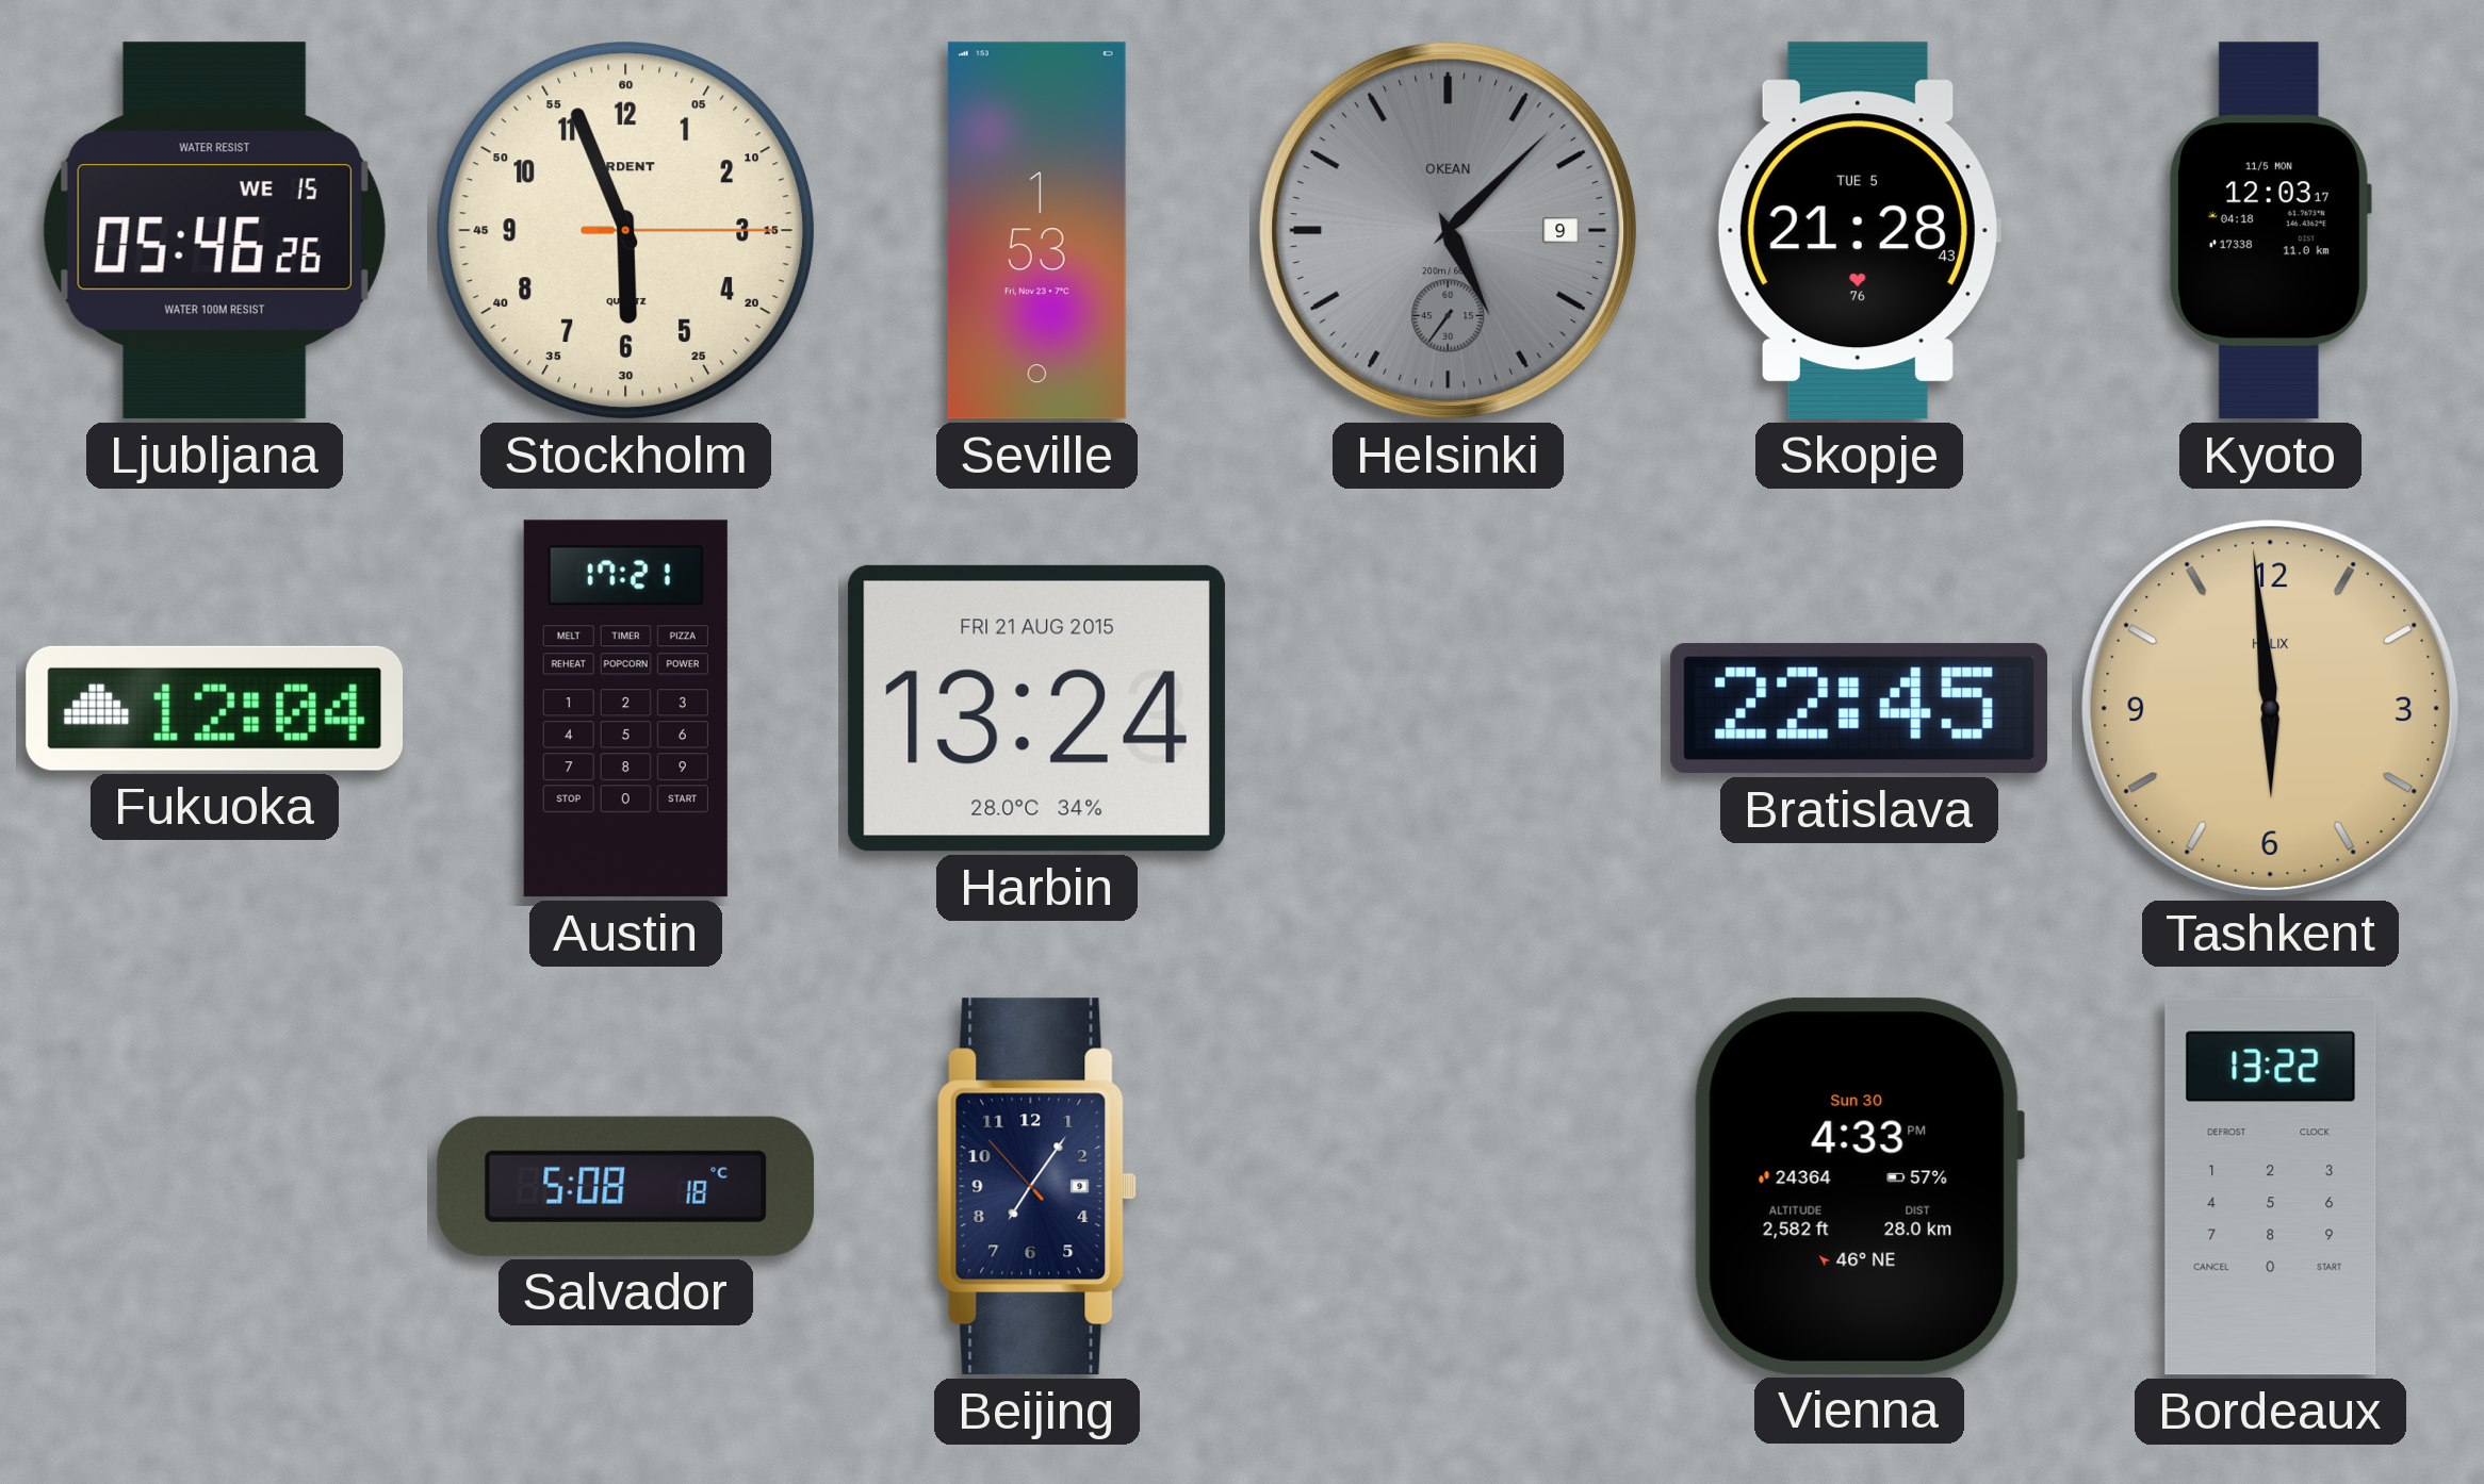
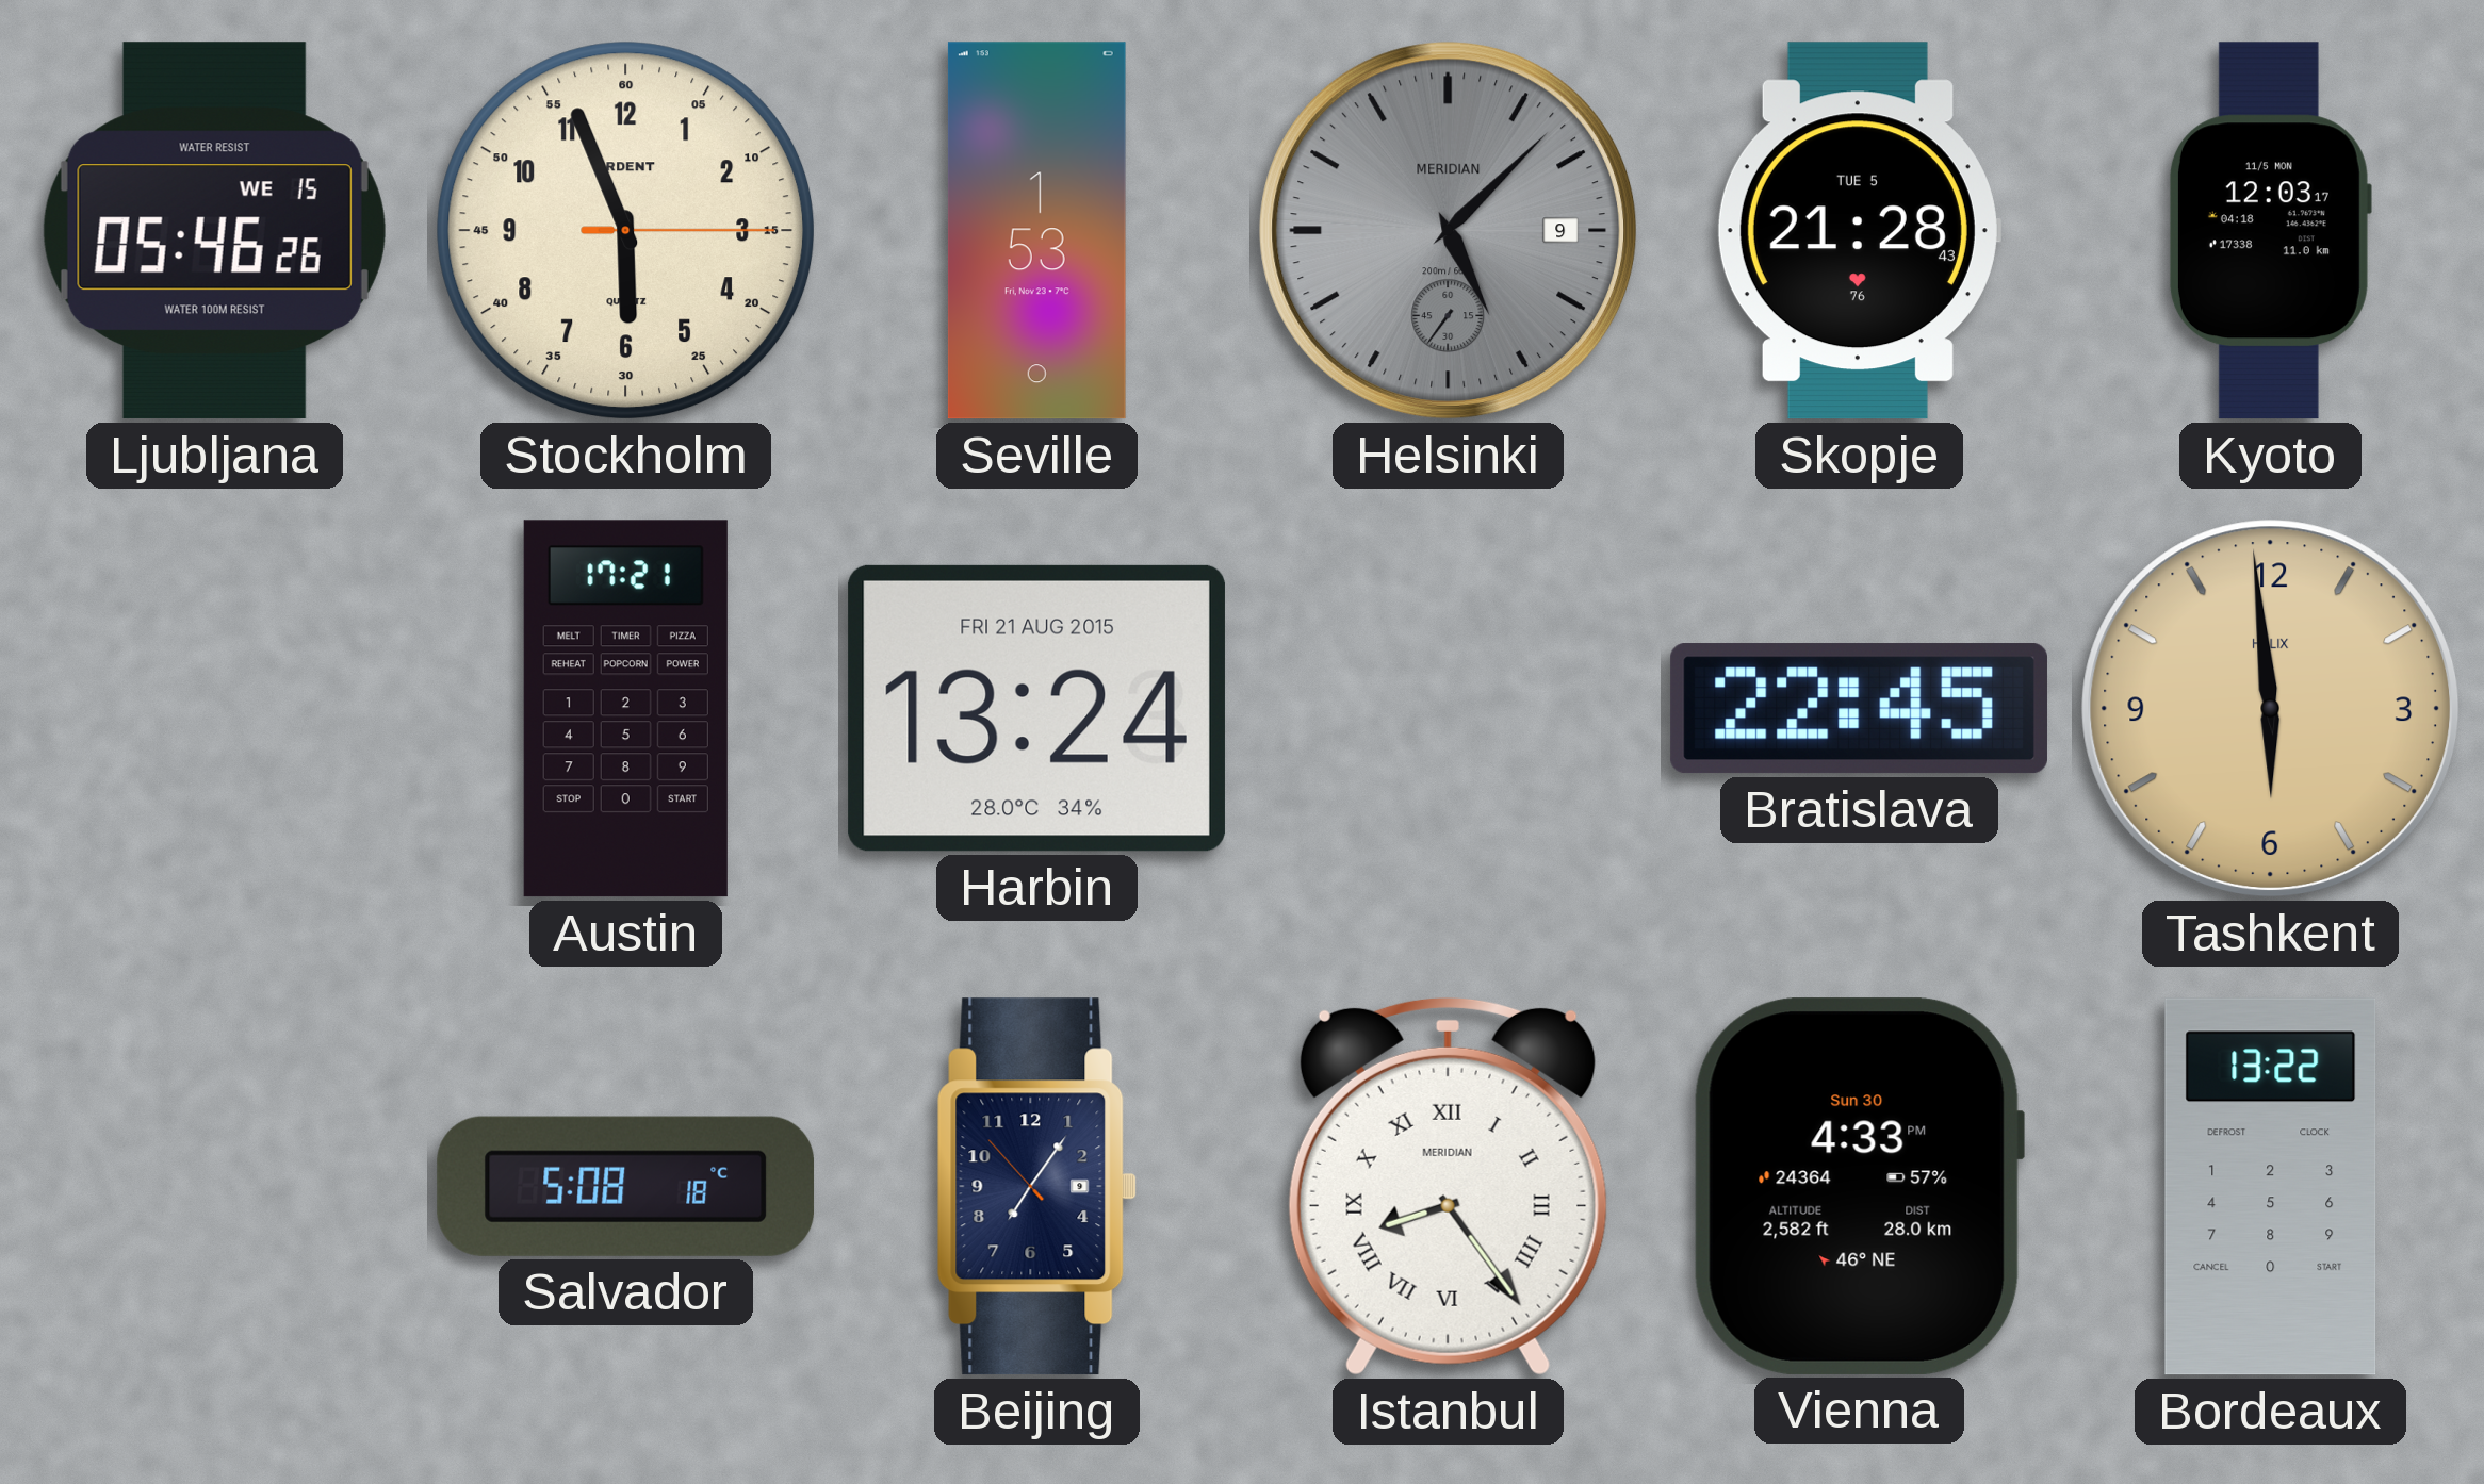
Helsinki brand: OKEAN -> MERIDIAN
Fukuoka: 12:04 -> none
Istanbul: none -> 8:24
